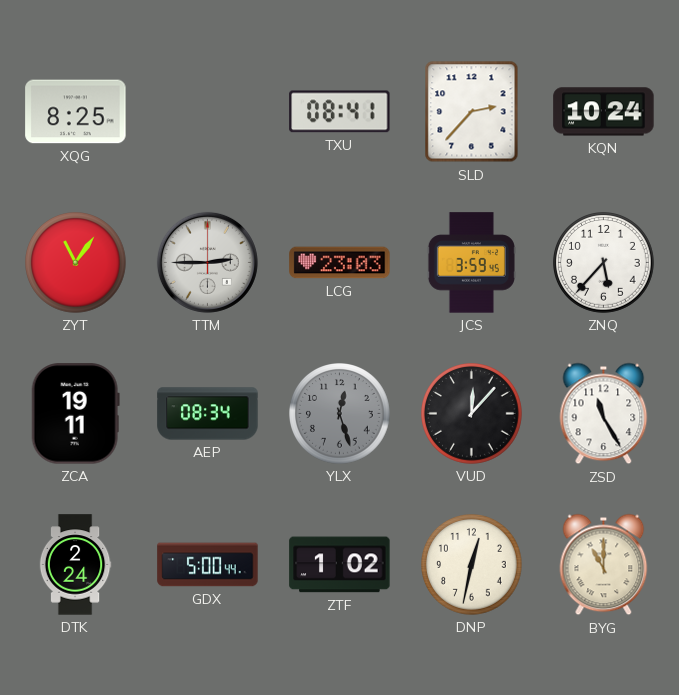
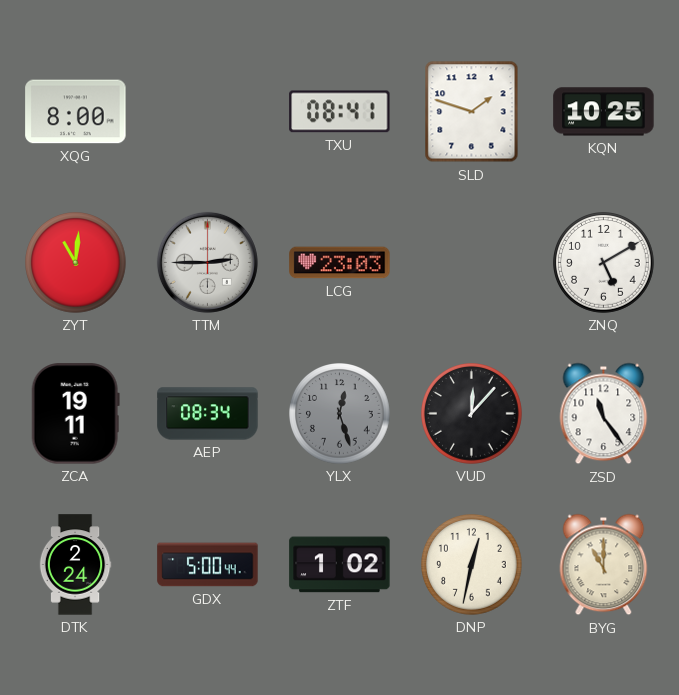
XQG: 8:25 -> 8:00
SLD: 2:37 -> 1:48
KQN: 10:24 -> 10:25
ZYT: 11:06 -> 11:01
JCS: 3:59 -> none
ZNQ: 5:37 -> 5:10
ZSD: 11:25 -> 11:24
